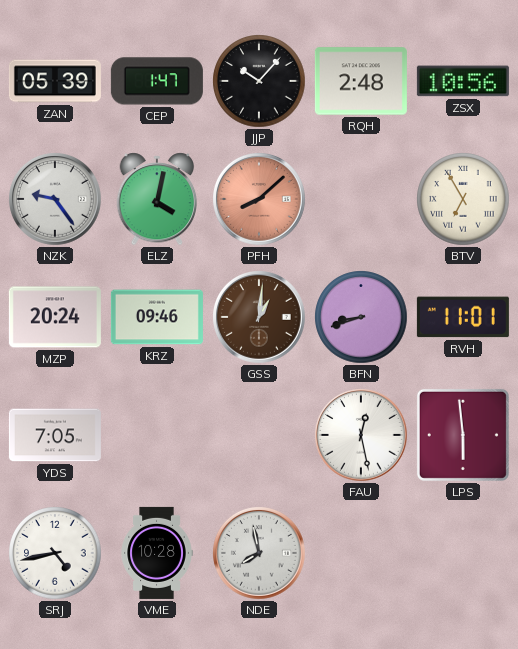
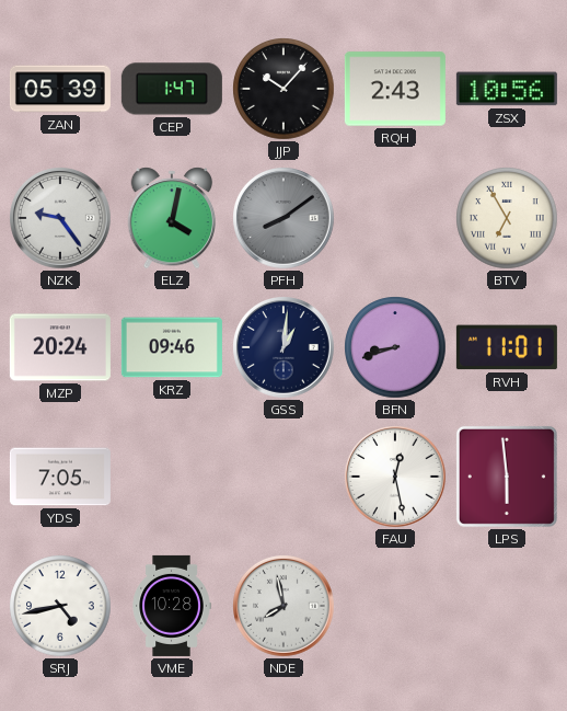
RQH: 2:48 -> 2:43
PFH: 8:08 -> 8:09
PFH dial: salmon -> grey
GSS dial: brown -> navy
